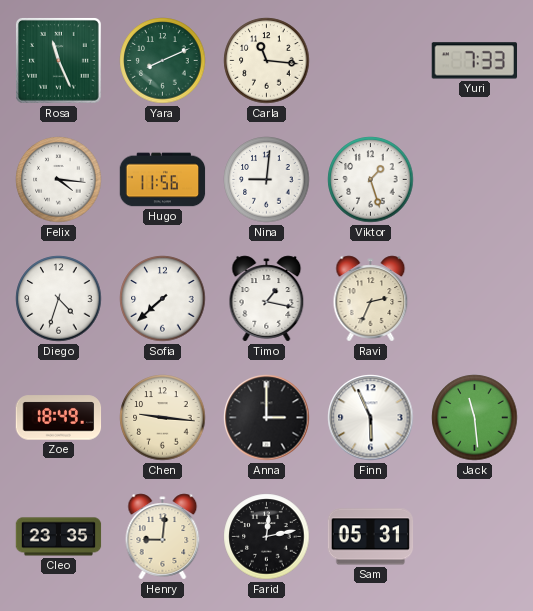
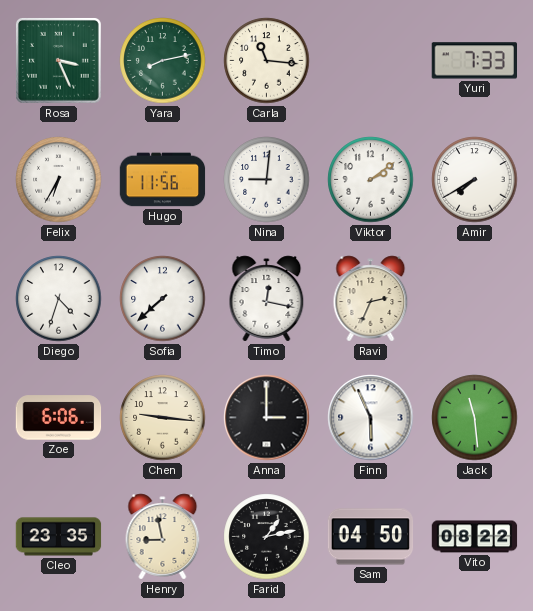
Rosa: 11:26 -> 3:26
Yara: 8:11 -> 8:13
Felix: 4:16 -> 6:35
Viktor: 1:27 -> 2:09
Amir: none -> 7:40
Timo: 1:17 -> 12:17
Zoe: 18:49 -> 6:06
Henry: 9:01 -> 8:58
Farid: 12:13 -> 1:13
Sam: 05:31 -> 04:50
Vito: none -> 08:22
